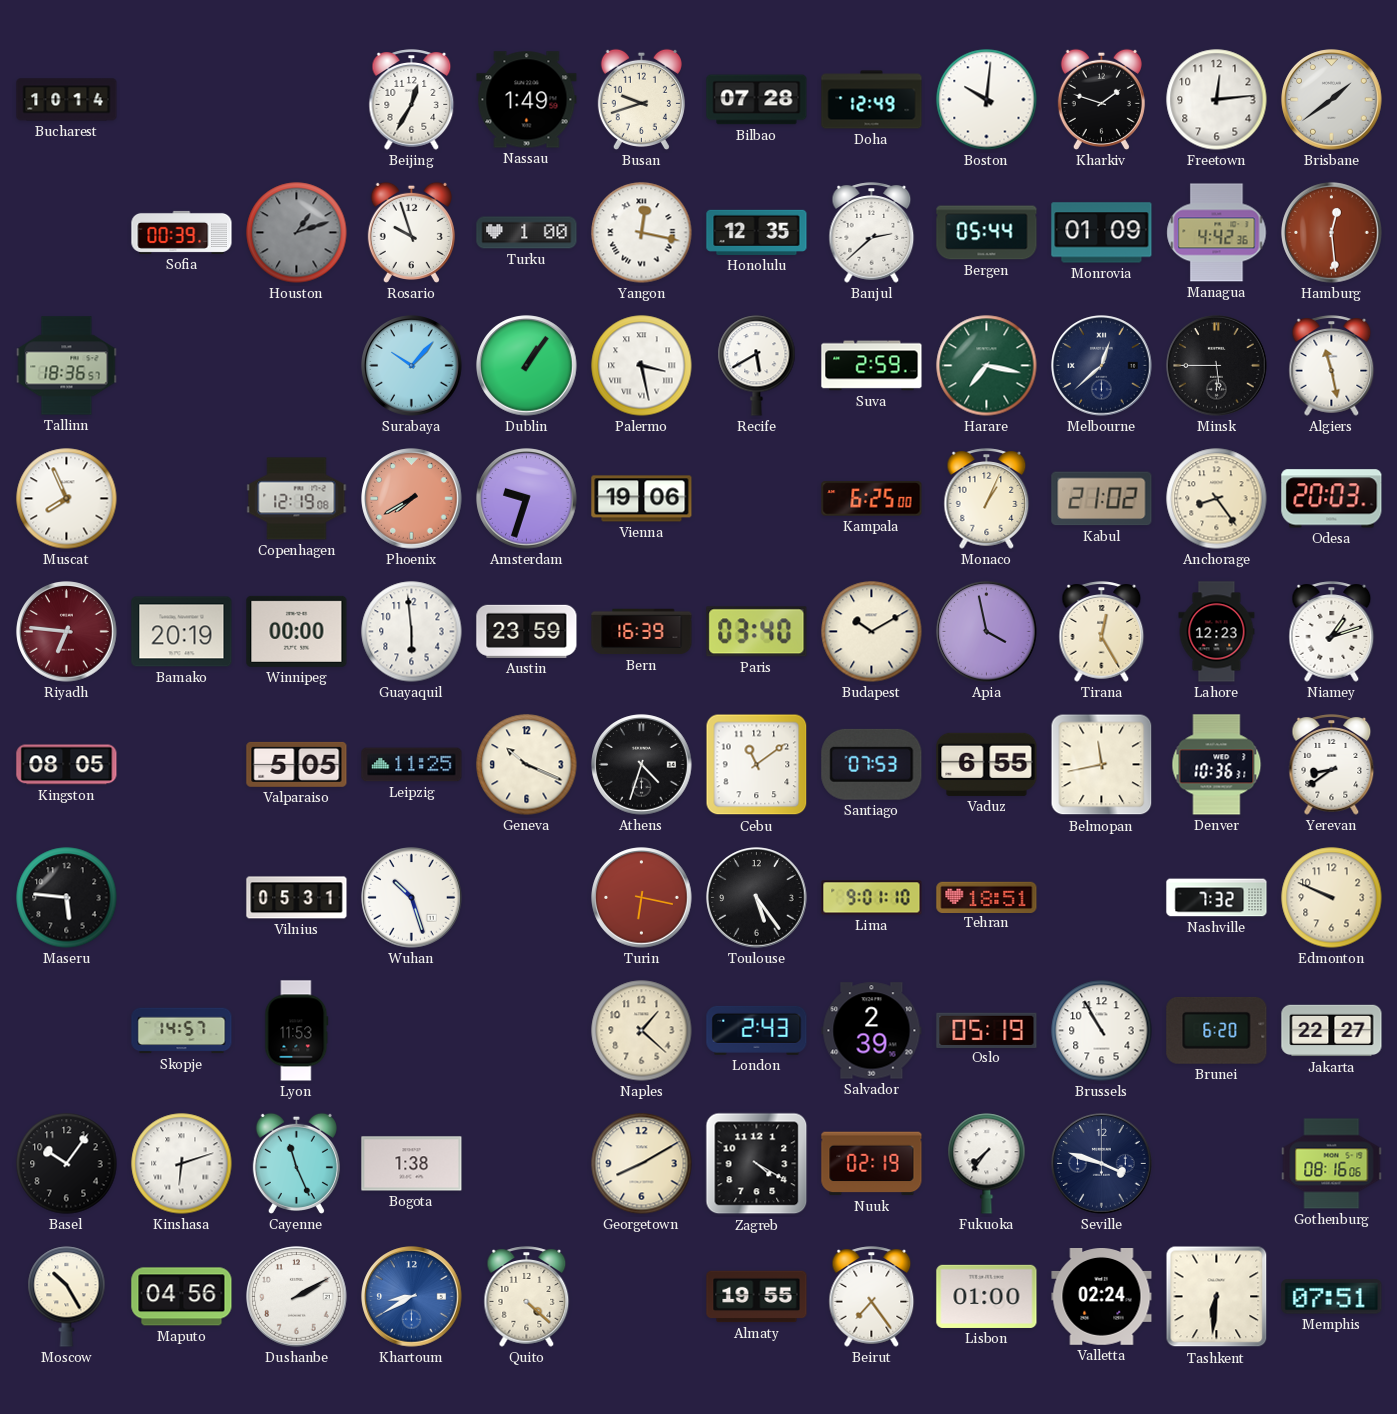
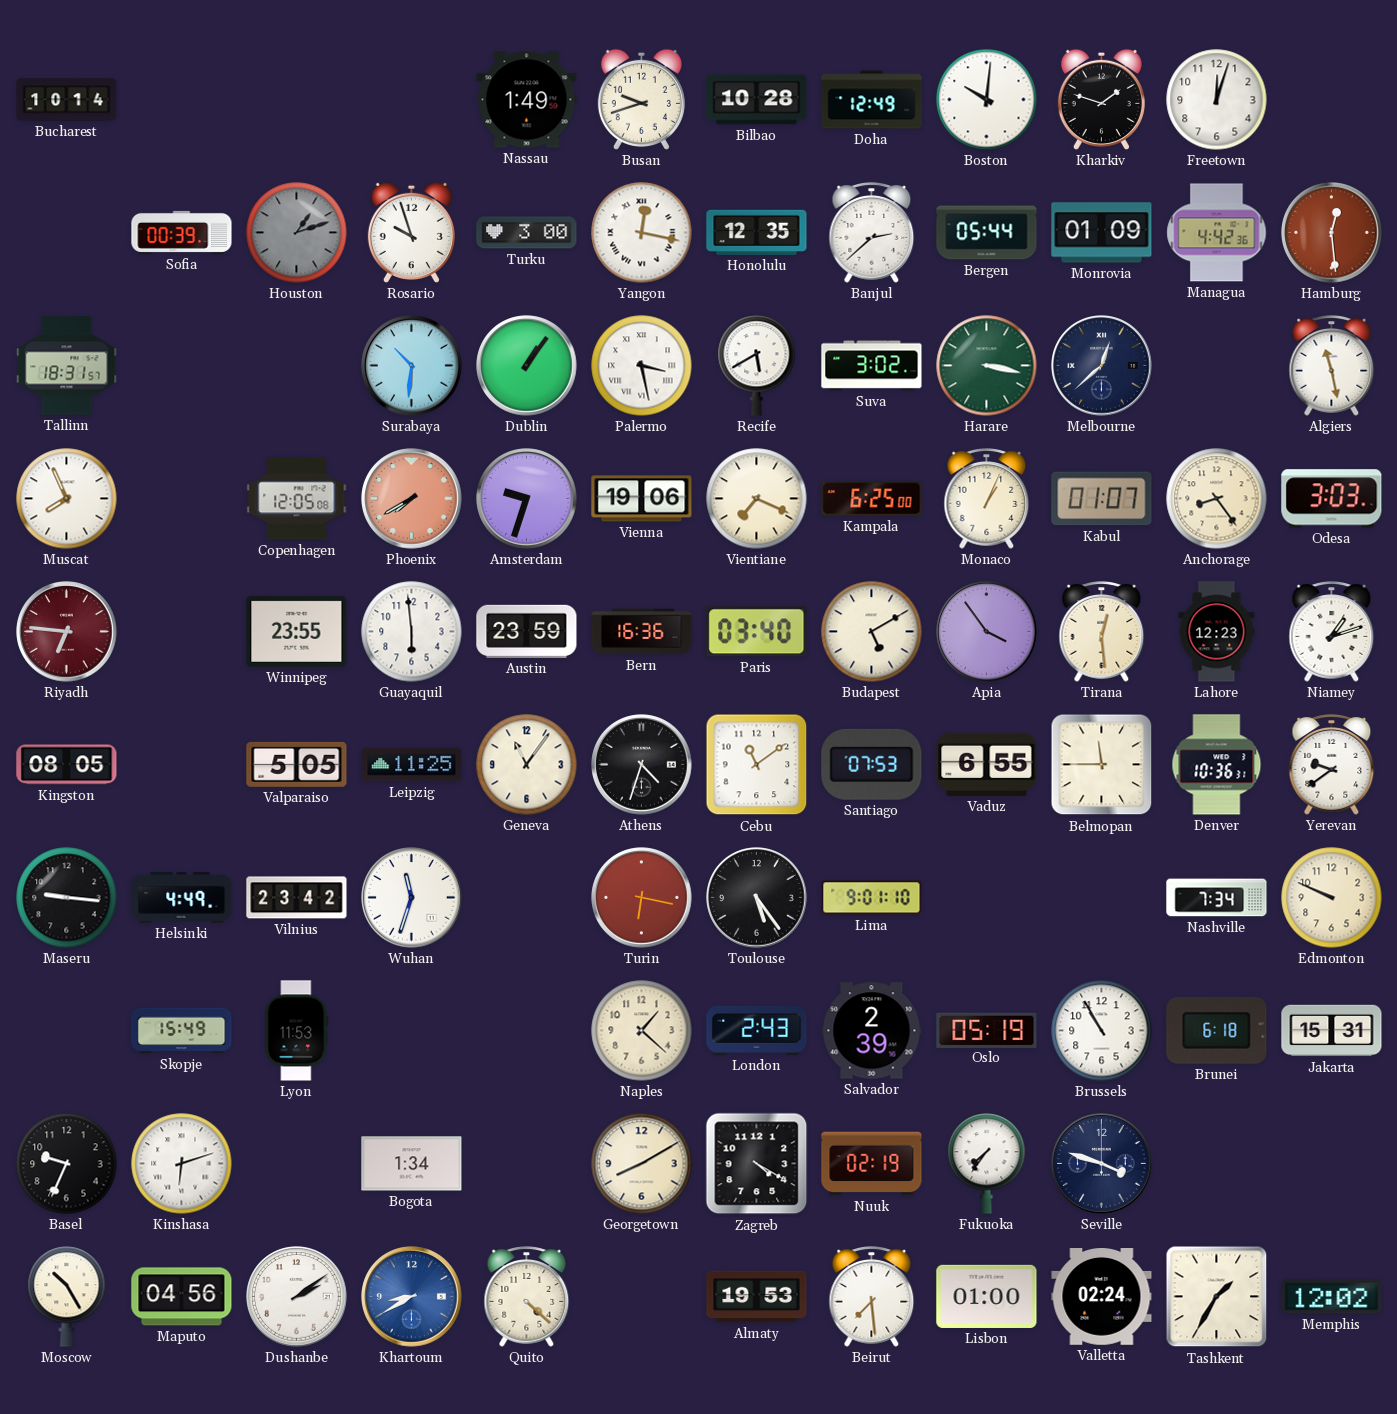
Beijing: 12:35 -> none
Bilbao: 07:28 -> 10:28
Freetown: 12:14 -> 12:03
Brisbane: 1:39 -> none
Turku: 1:00 -> 3:00
Tallinn: 18:36 -> 18:31
Surabaya: 10:07 -> 10:31
Suva: 2:59 -> 3:02
Harare: 7:17 -> 3:17
Minsk: 5:45 -> none
Copenhagen: 12:19 -> 12:05
Vientiane: none -> 7:19
Kabul: 21:02 -> 01:07
Odesa: 20:03 -> 3:03
Bamako: 20:19 -> none
Winnipeg: 00:00 -> 23:55
Bern: 16:39 -> 16:36
Budapest: 10:10 -> 5:10
Apia: 3:58 -> 3:54
Tirana: 12:25 -> 12:29
Geneva: 10:19 -> 11:06
Belmopan: 11:43 -> 11:45
Yerevan: 8:39 -> 9:39
Maseru: 5:46 -> 9:16
Helsinki: none -> 4:49
Vilnius: 05:31 -> 23:42
Wuhan: 10:27 -> 11:33
Tehran: 18:51 -> none
Nashville: 7:32 -> 7:34
Skopje: 14:57 -> 15:49
Brunei: 6:20 -> 6:18
Jakarta: 22:27 -> 15:31
Basel: 10:06 -> 9:34
Cayenne: 11:26 -> none
Bogota: 1:38 -> 1:34
Gothenburg: 08:16 -> none
Dushanbe: 2:10 -> 2:09
Almaty: 19:55 -> 19:53
Beirut: 7:24 -> 7:29
Tashkent: 6:31 -> 1:35
Memphis: 07:51 -> 12:02
